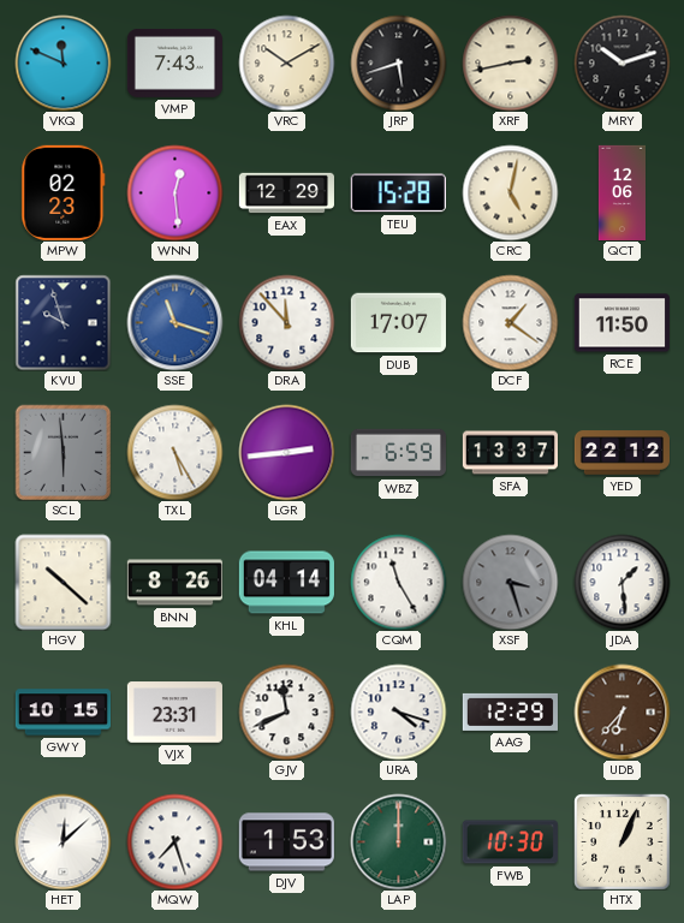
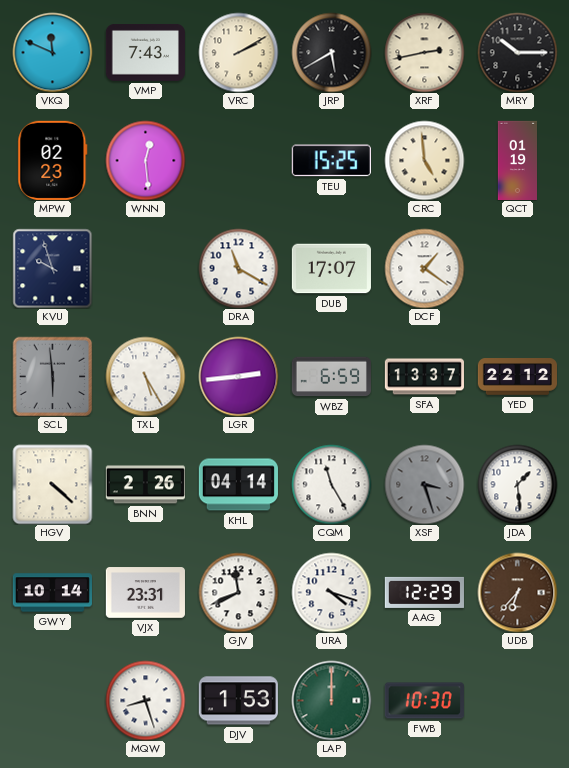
VRC: 10:10 -> 2:10
JRP: 5:42 -> 5:40
MRY: 10:12 -> 10:15
EAX: 12:29 -> none
TEU: 15:28 -> 15:25
CRC: 5:02 -> 4:59
QCT: 12:06 -> 01:19
SSE: 11:18 -> none
DRA: 11:53 -> 11:20
RCE: 11:50 -> none
HGV: 10:22 -> 4:22
BNN: 8:26 -> 2:26
GWY: 10:15 -> 10:14
HET: 12:08 -> none
MQW: 7:27 -> 8:27
HTX: 1:04 -> none
